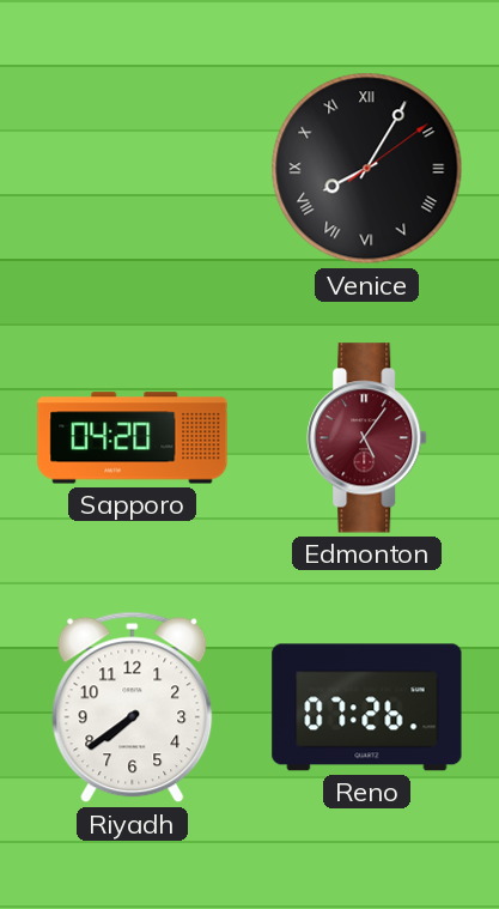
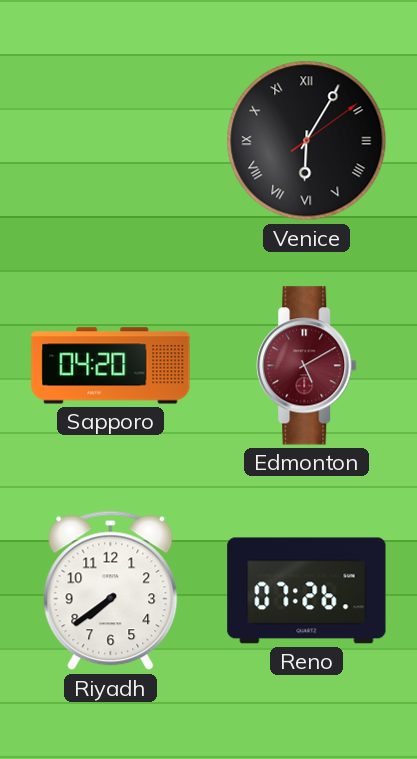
Venice: 8:05 -> 6:05
Edmonton: 5:06 -> 5:10
